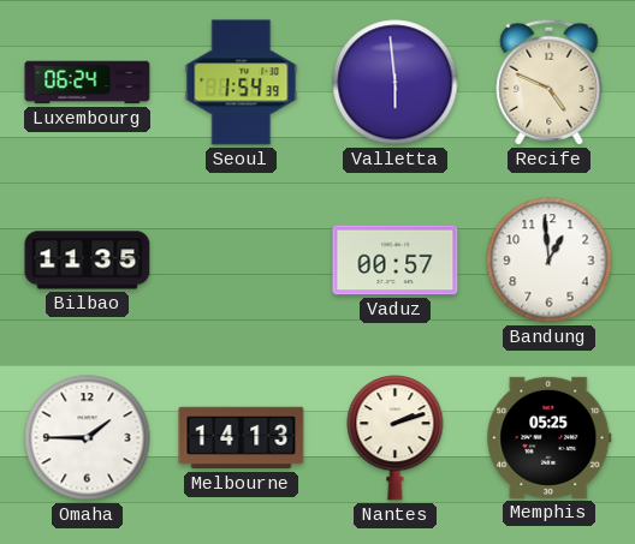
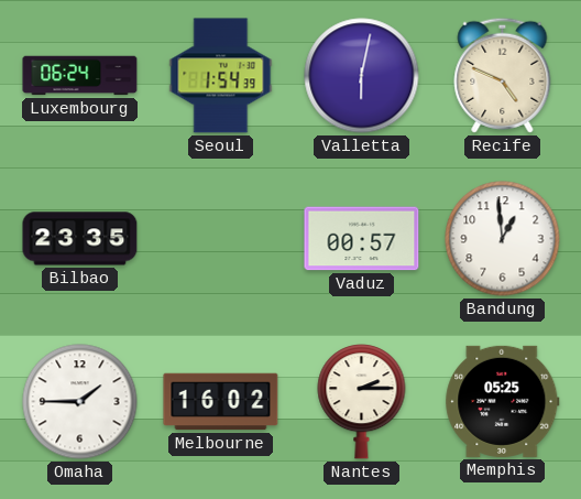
Valletta: 5:59 -> 6:02
Bilbao: 11:35 -> 23:35
Melbourne: 14:13 -> 16:02
Nantes: 2:12 -> 2:15
